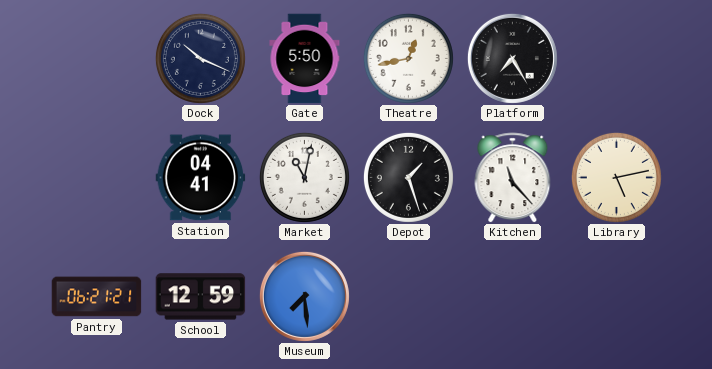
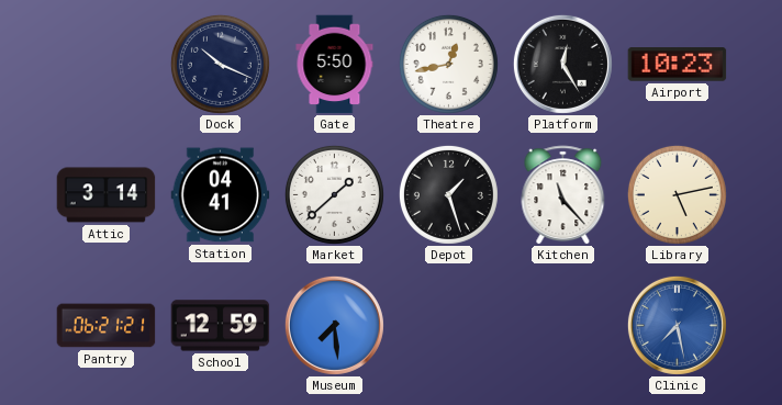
Platform: 7:25 -> 12:25
Airport: none -> 10:23
Attic: none -> 3:14
Market: 11:02 -> 1:38
Clinic: none -> 7:28
